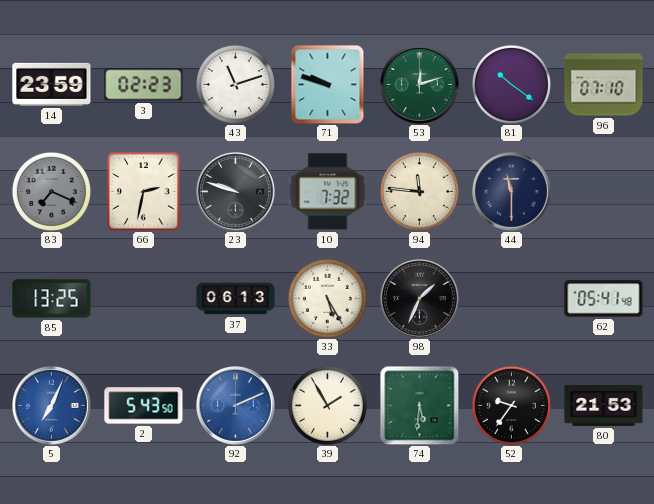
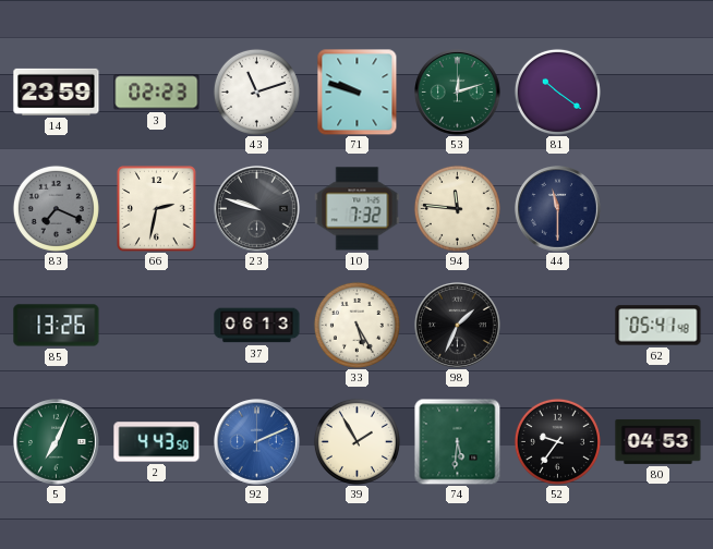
96: 07:10 -> none
85: 13:25 -> 13:26
5 dial: blue -> green
2: 5:43 -> 4:43
80: 21:53 -> 04:53
